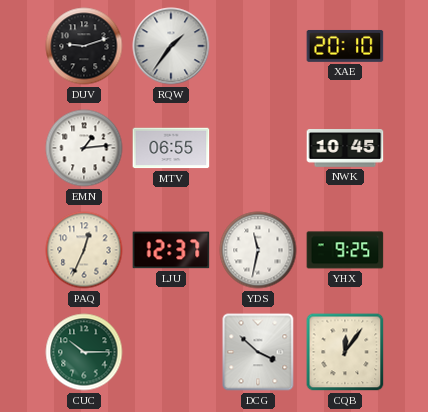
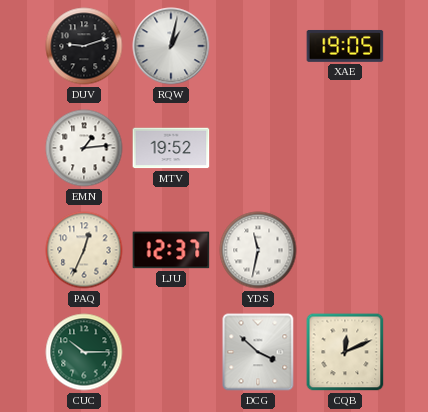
RQW: 1:36 -> 1:02
XAE: 20:10 -> 19:05
MTV: 06:55 -> 19:52
NWK: 10:45 -> none
YHX: 9:25 -> none
CQB: 12:06 -> 12:11
